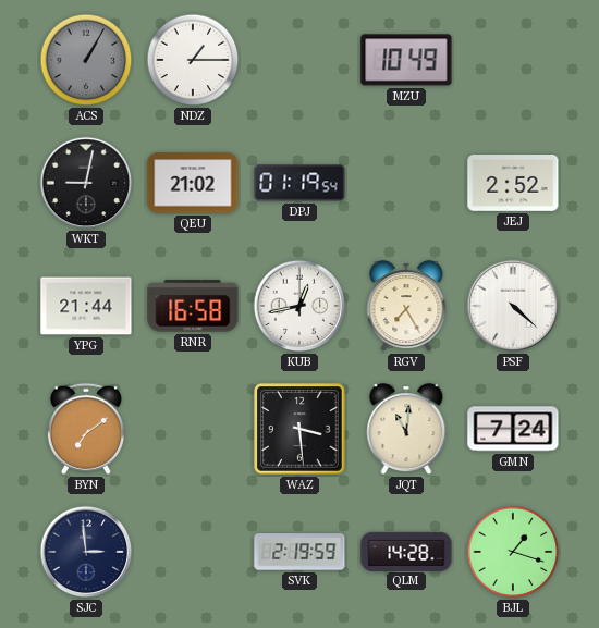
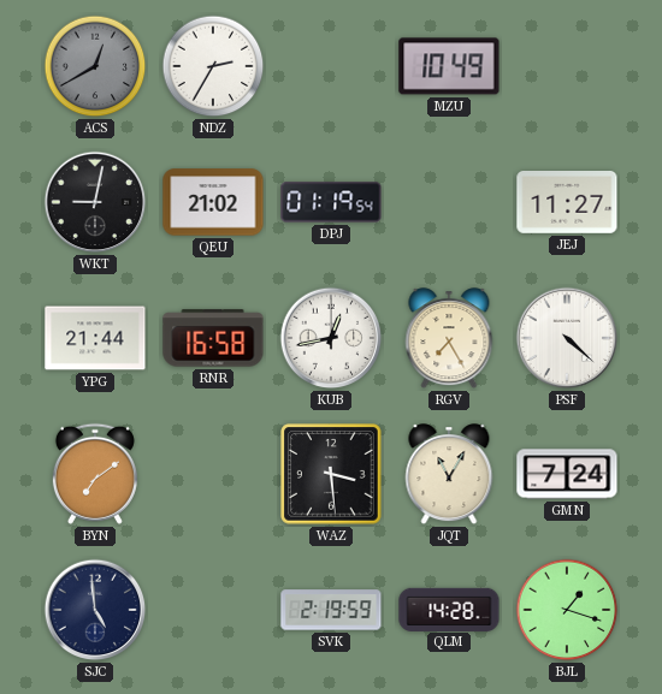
ACS: 1:05 -> 12:40
NDZ: 1:15 -> 2:35
JEJ: 2:52 -> 11:27
JQT: 11:01 -> 11:05
SJC: 2:59 -> 4:59
